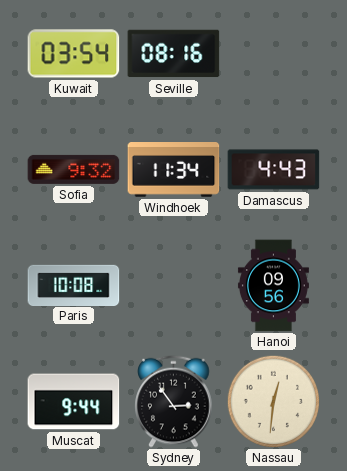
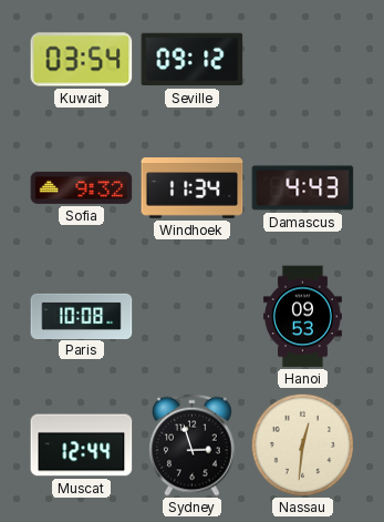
Seville: 08:16 -> 09:12
Hanoi: 09:56 -> 09:53
Muscat: 9:44 -> 12:44
Sydney: 2:54 -> 2:57
